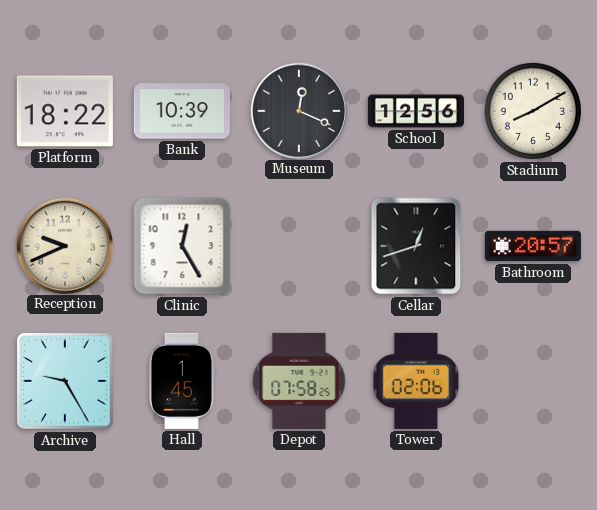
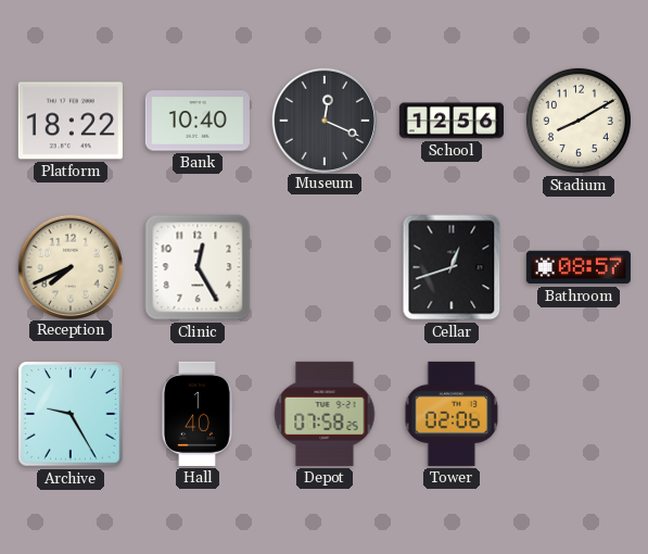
Bank: 10:39 -> 10:40
Reception: 9:41 -> 7:41
Bathroom: 20:57 -> 08:57
Hall: 1:45 -> 1:40
